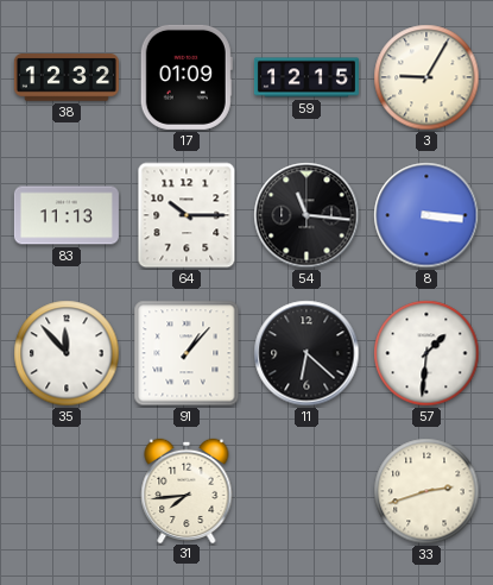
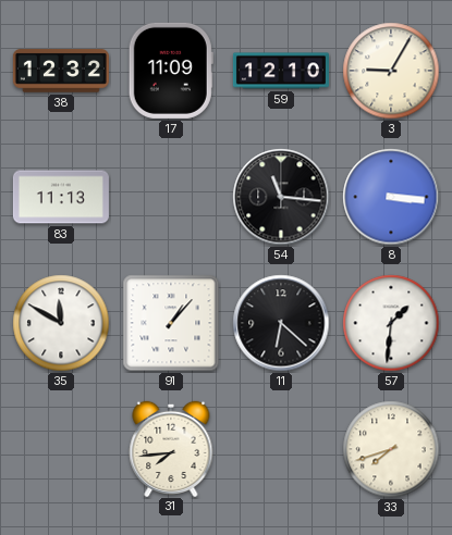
17: 01:09 -> 11:09
59: 12:15 -> 12:10
64: 10:15 -> none
35: 11:53 -> 11:50
33: 2:42 -> 7:42
